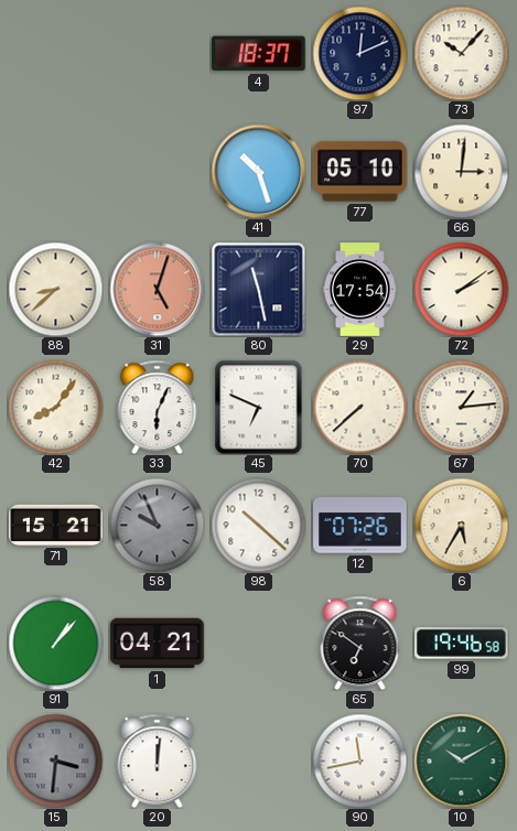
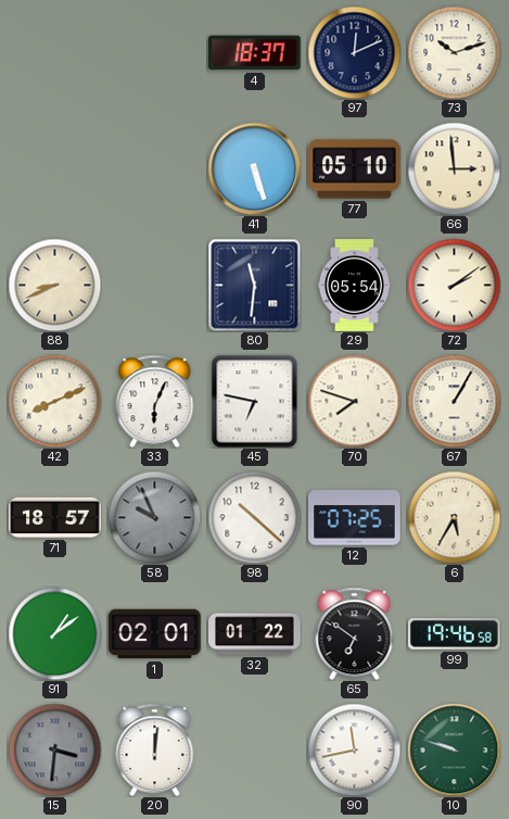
73: 10:07 -> 10:12
41: 10:27 -> 5:27
66: 3:01 -> 2:59
88: 8:38 -> 8:41
31: 5:03 -> none
80: 11:28 -> 11:31
29: 17:54 -> 05:54
42: 8:06 -> 8:11
45: 6:49 -> 6:47
70: 7:38 -> 7:48
67: 1:14 -> 1:05
71: 15:21 -> 18:57
12: 07:26 -> 07:25
91: 1:07 -> 1:09
1: 04:21 -> 02:01
32: none -> 01:22
10: 10:10 -> 9:48
